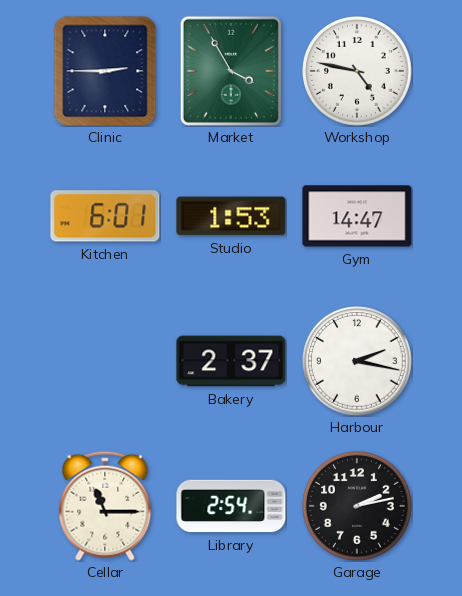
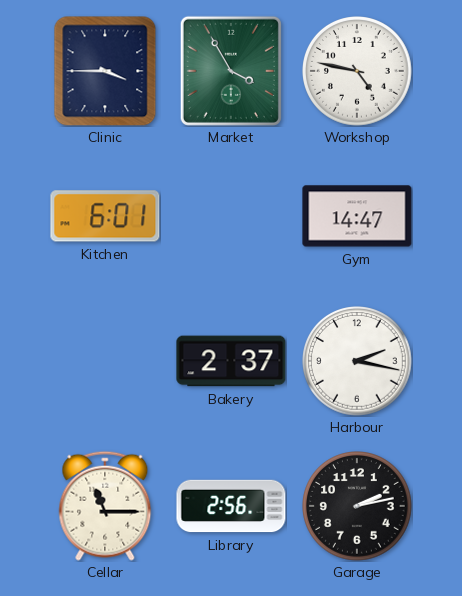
Clinic: 2:45 -> 3:45
Studio: 1:53 -> none
Library: 2:54 -> 2:56
